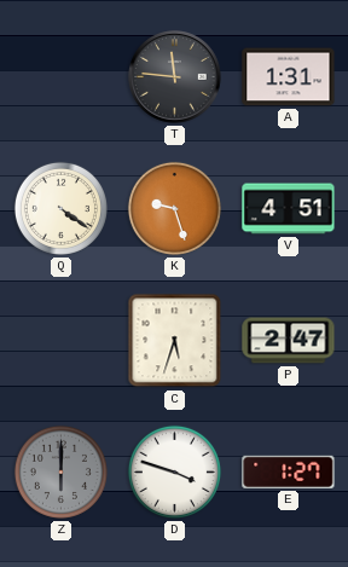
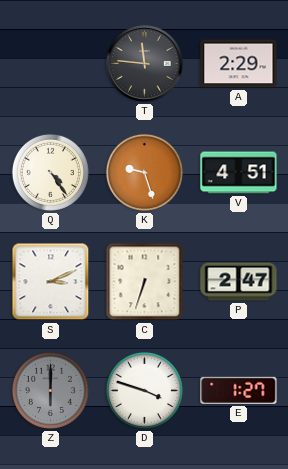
A: 1:31 -> 2:29
Q: 4:21 -> 4:24
S: none -> 3:11
C: 5:33 -> 6:33
